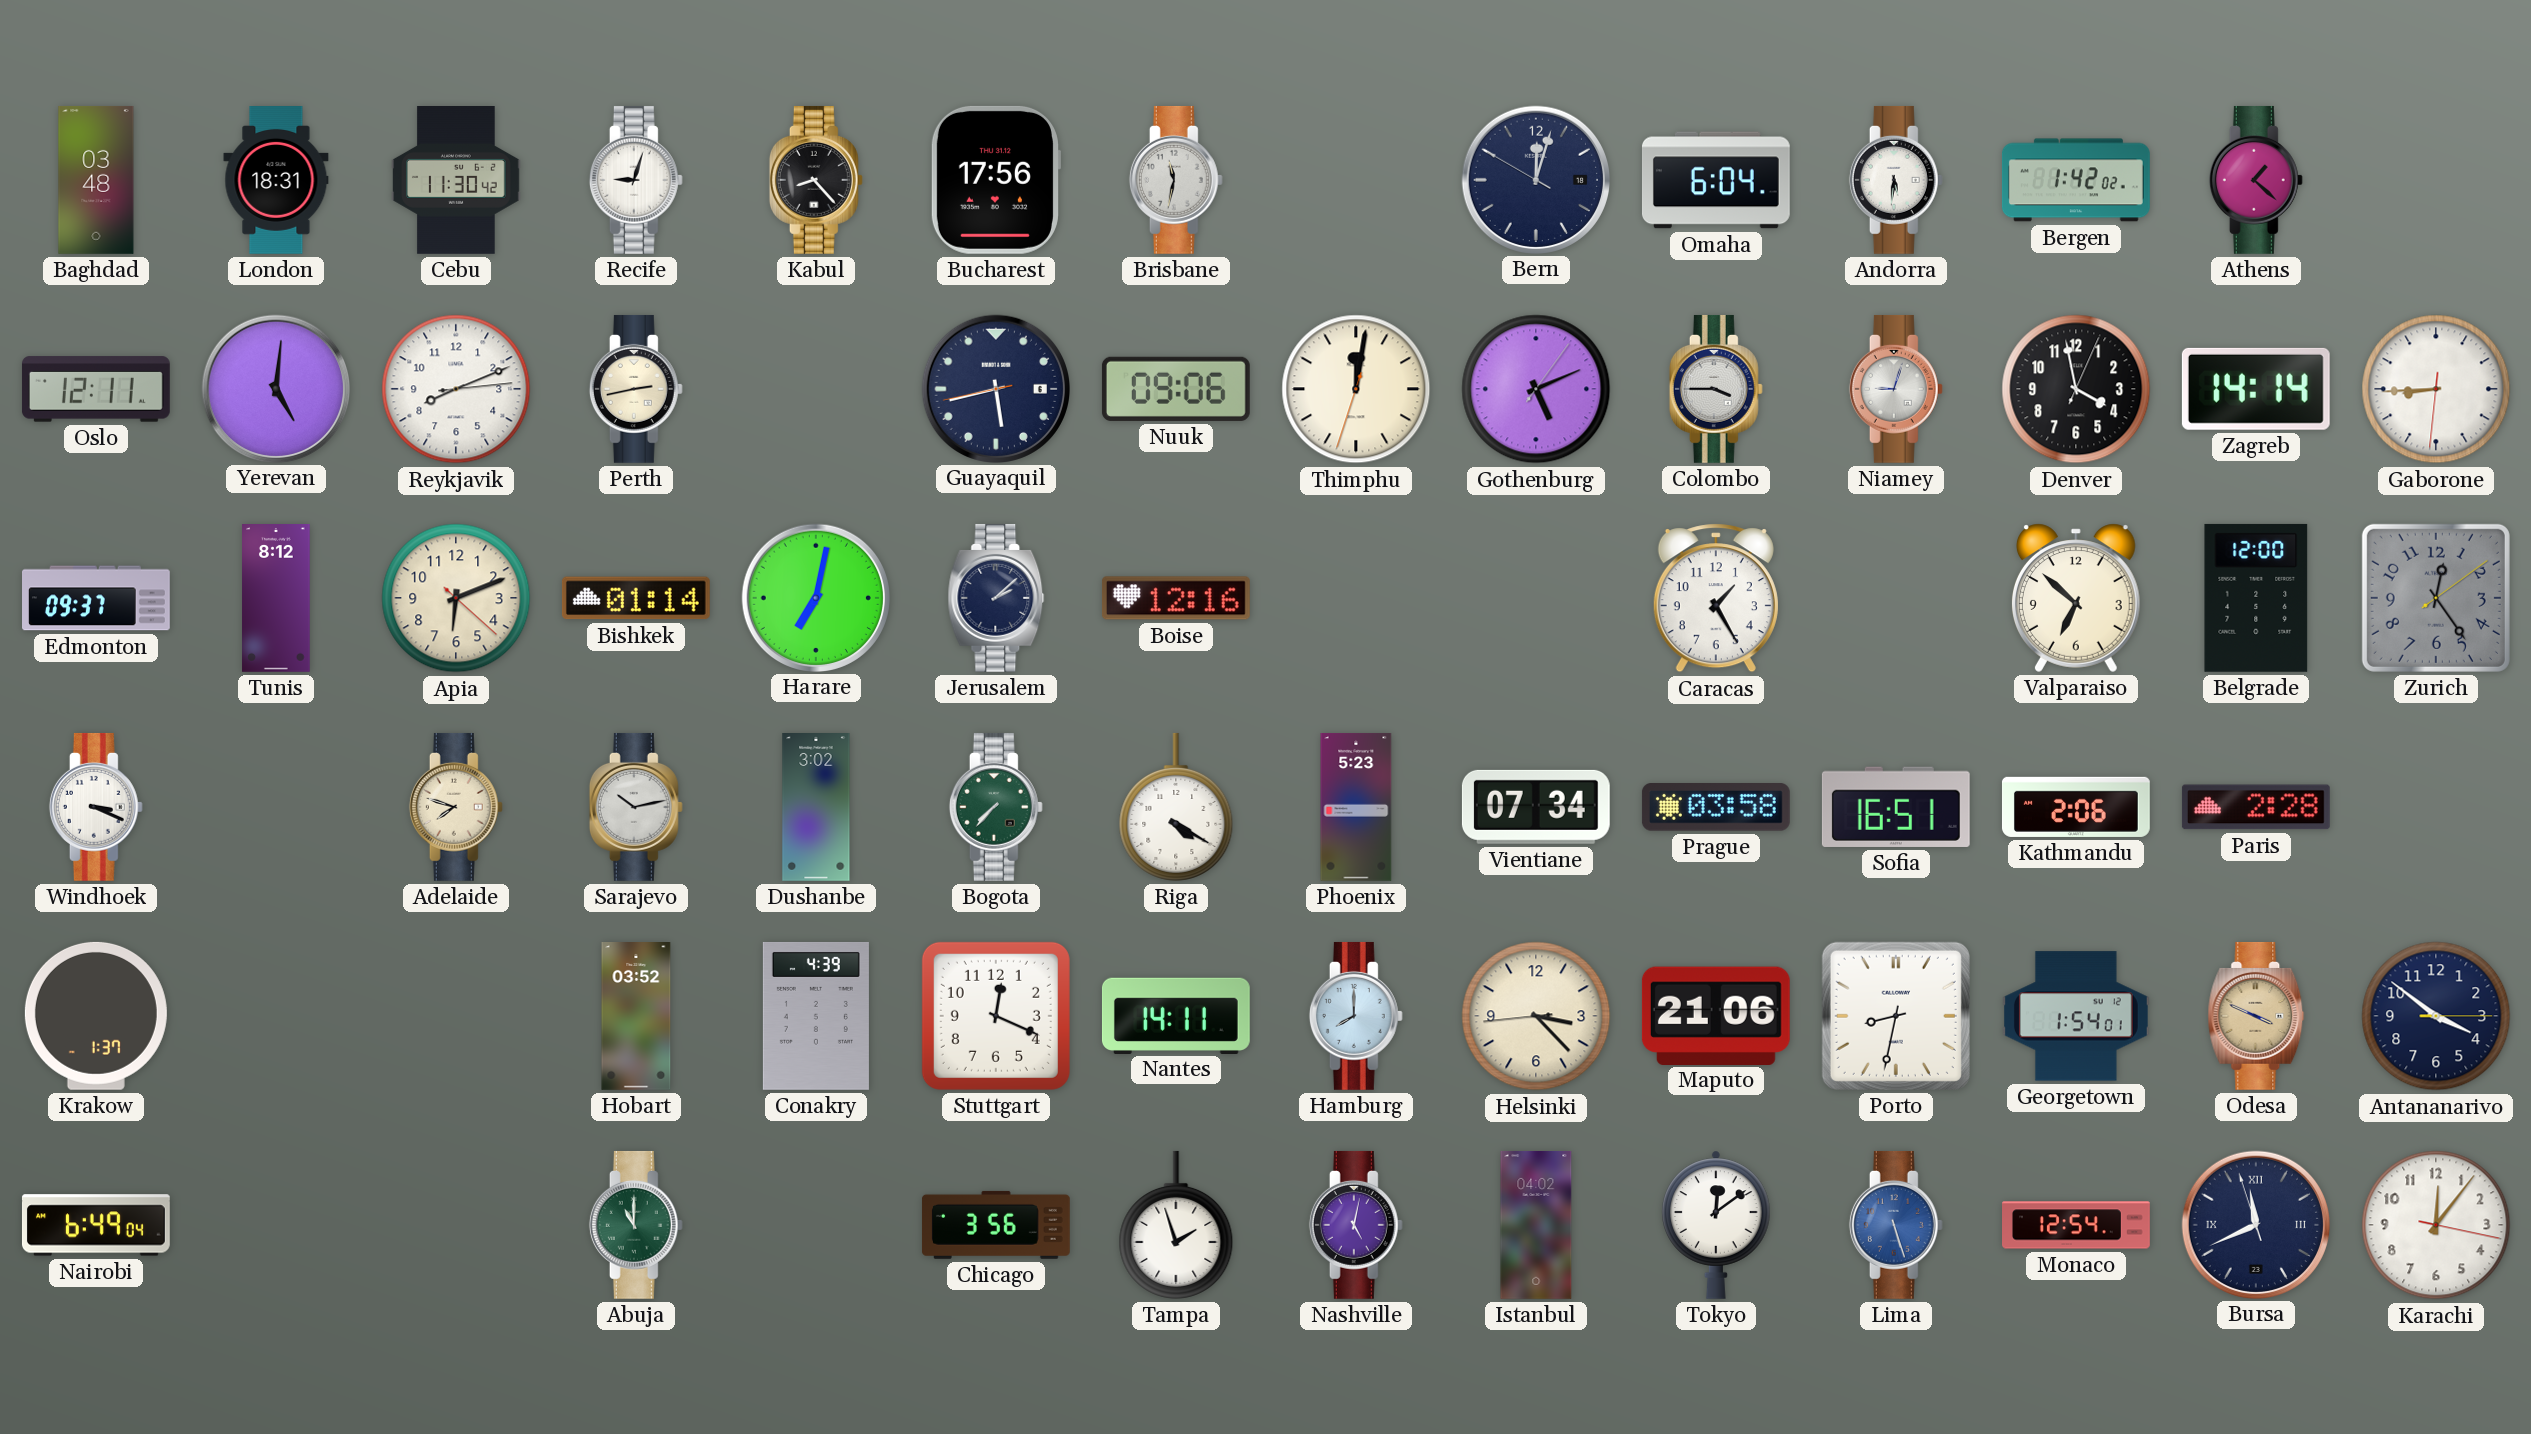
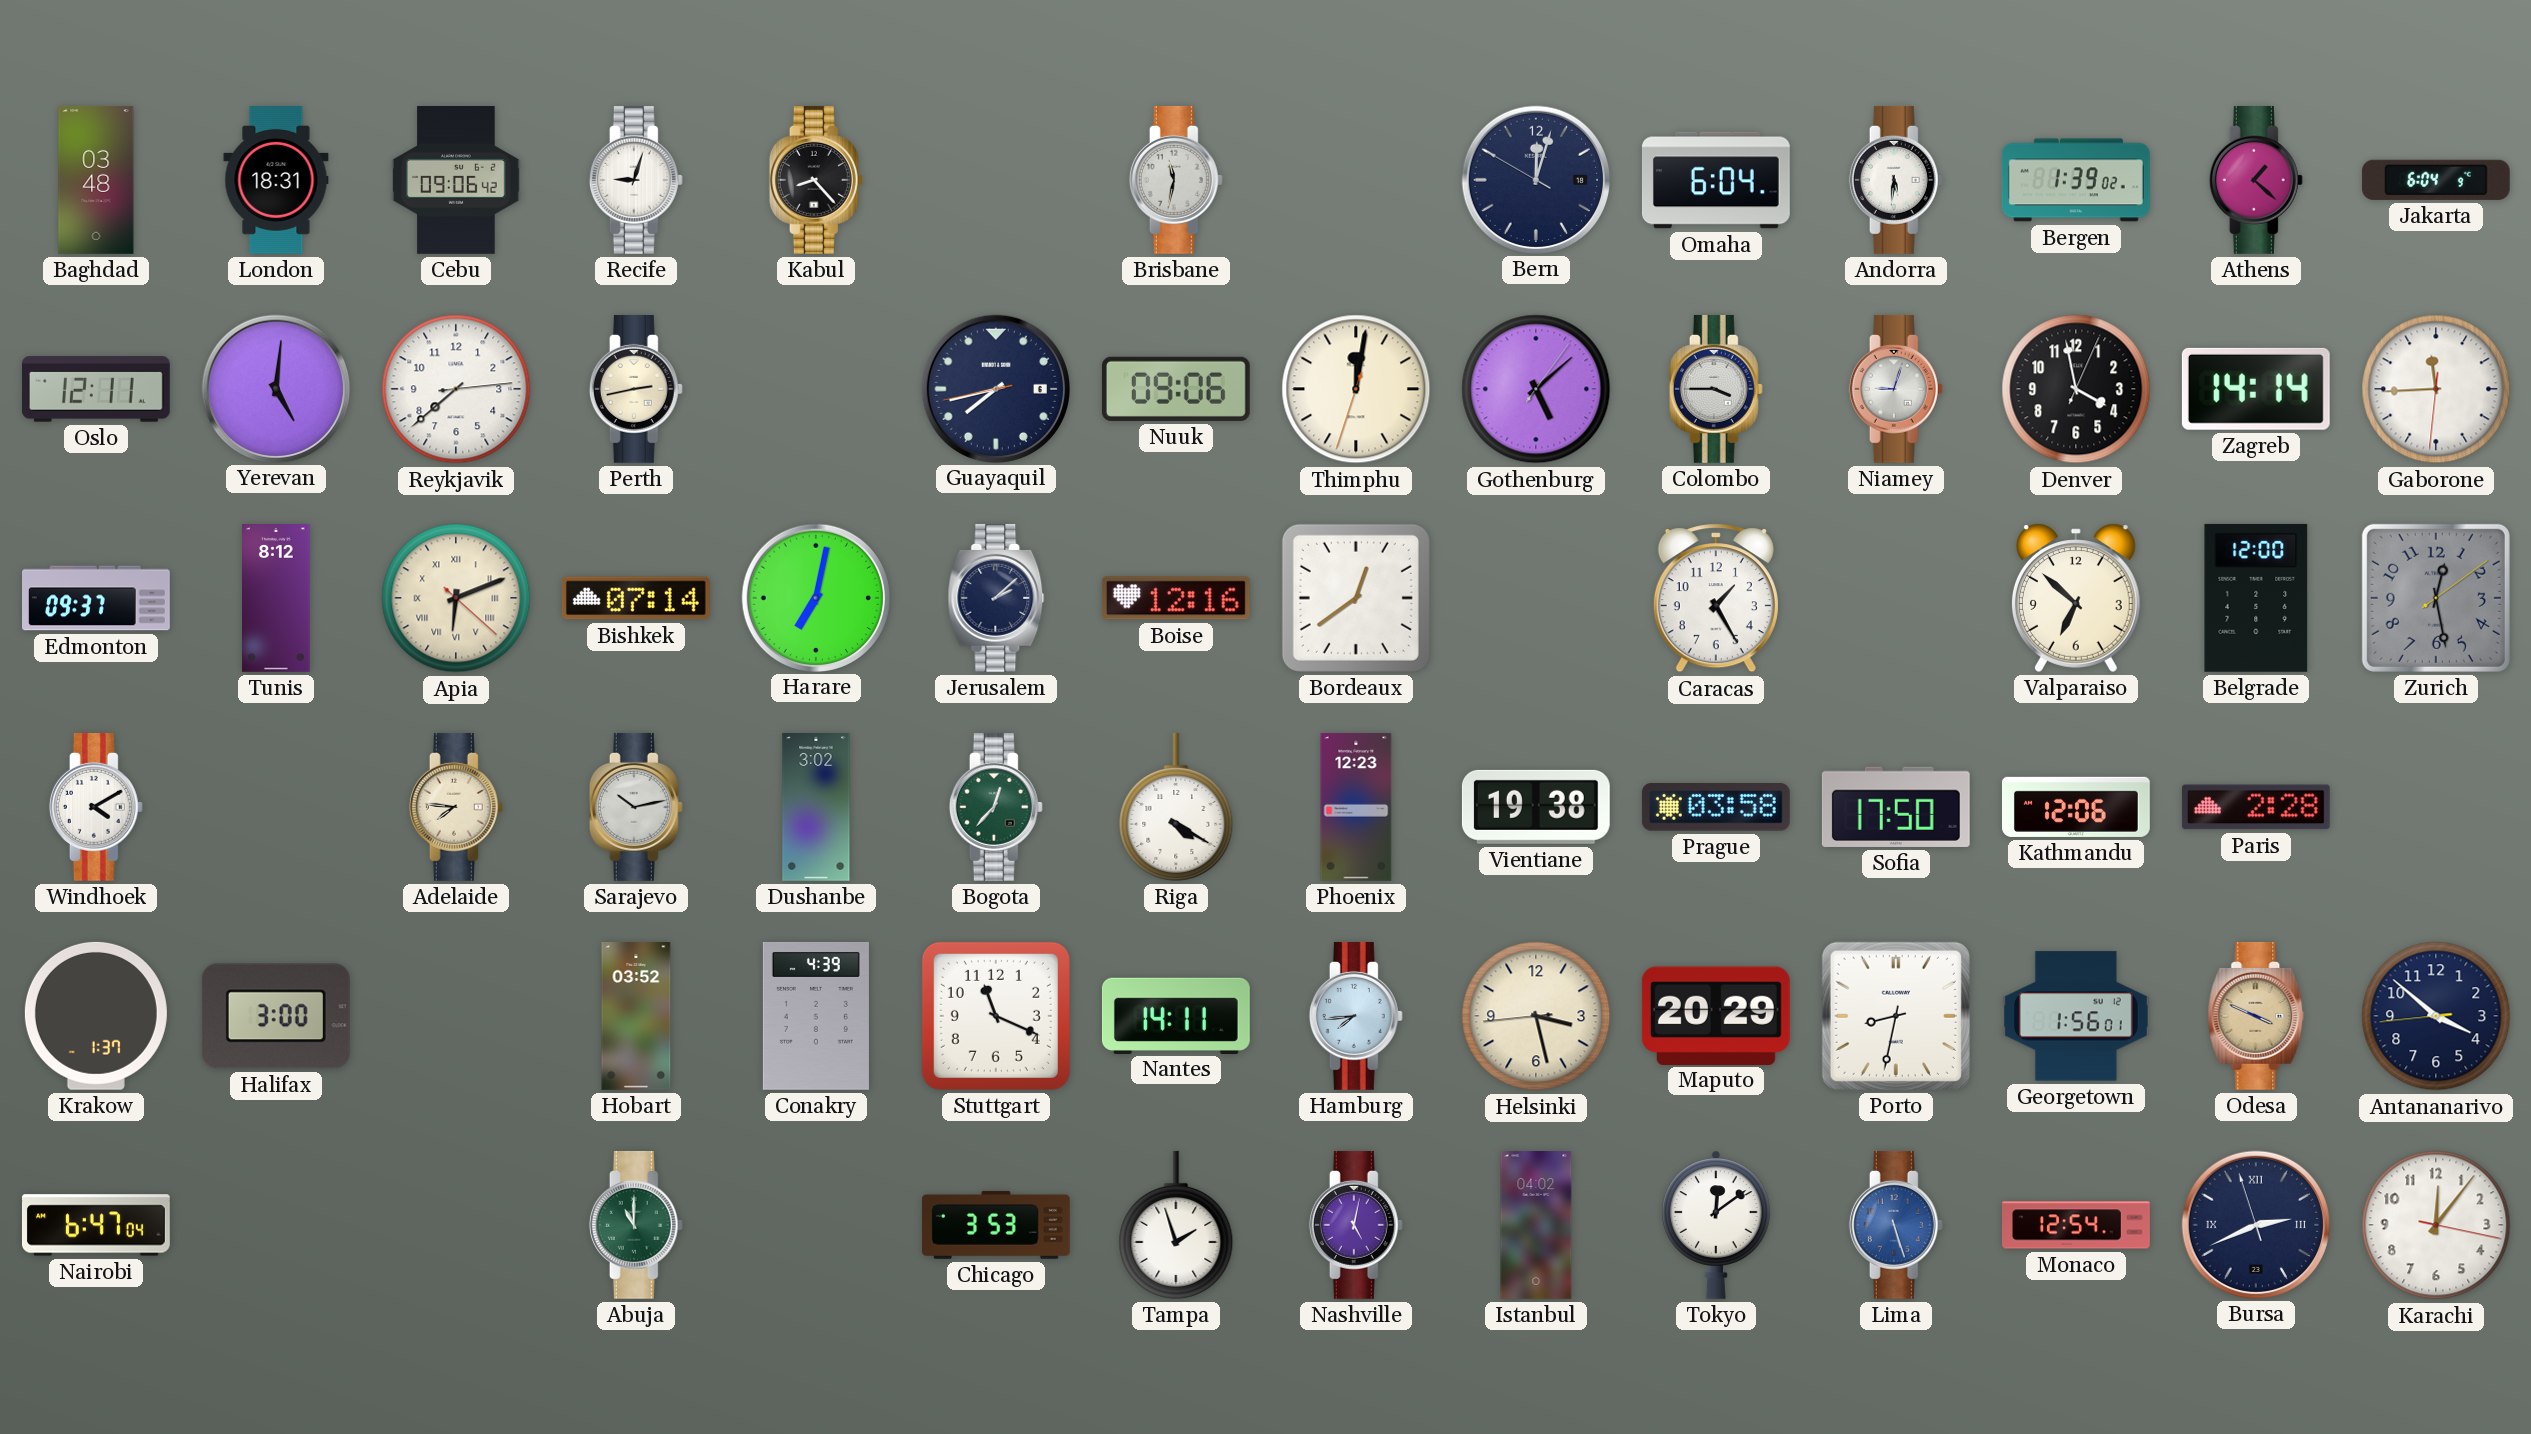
Cebu: 11:30 -> 09:06
Bucharest: 17:56 -> none
Bergen: 1:42 -> 1:39
Jakarta: none -> 6:04
Reykjavik: 8:11 -> 7:38
Guayaquil: 5:42 -> 7:42
Gothenburg: 5:11 -> 5:08
Gaborone: 8:44 -> 11:44
Apia numerals: Arabic -> Roman
Bishkek: 01:14 -> 07:14
Bordeaux: none -> 12:39
Zurich: 12:24 -> 12:28
Windhoek: 3:19 -> 4:10
Adelaide: 7:48 -> 7:46
Bogota: 7:37 -> 12:37
Phoenix: 5:23 -> 12:23
Vientiane: 07:34 -> 19:38
Sofia: 16:51 -> 17:50
Kathmandu: 2:06 -> 12:06
Halifax: none -> 3:00
Stuttgart: 12:19 -> 11:19
Hamburg: 8:00 -> 7:44
Helsinki: 3:22 -> 3:27
Maputo: 21:06 -> 20:29
Georgetown: 1:54 -> 1:56
Antananarivo: 3:51:15 -> 3:51:44
Nairobi: 6:49 -> 6:47
Chicago: 3:56 -> 3:53
Bursa: 11:40 -> 2:40
